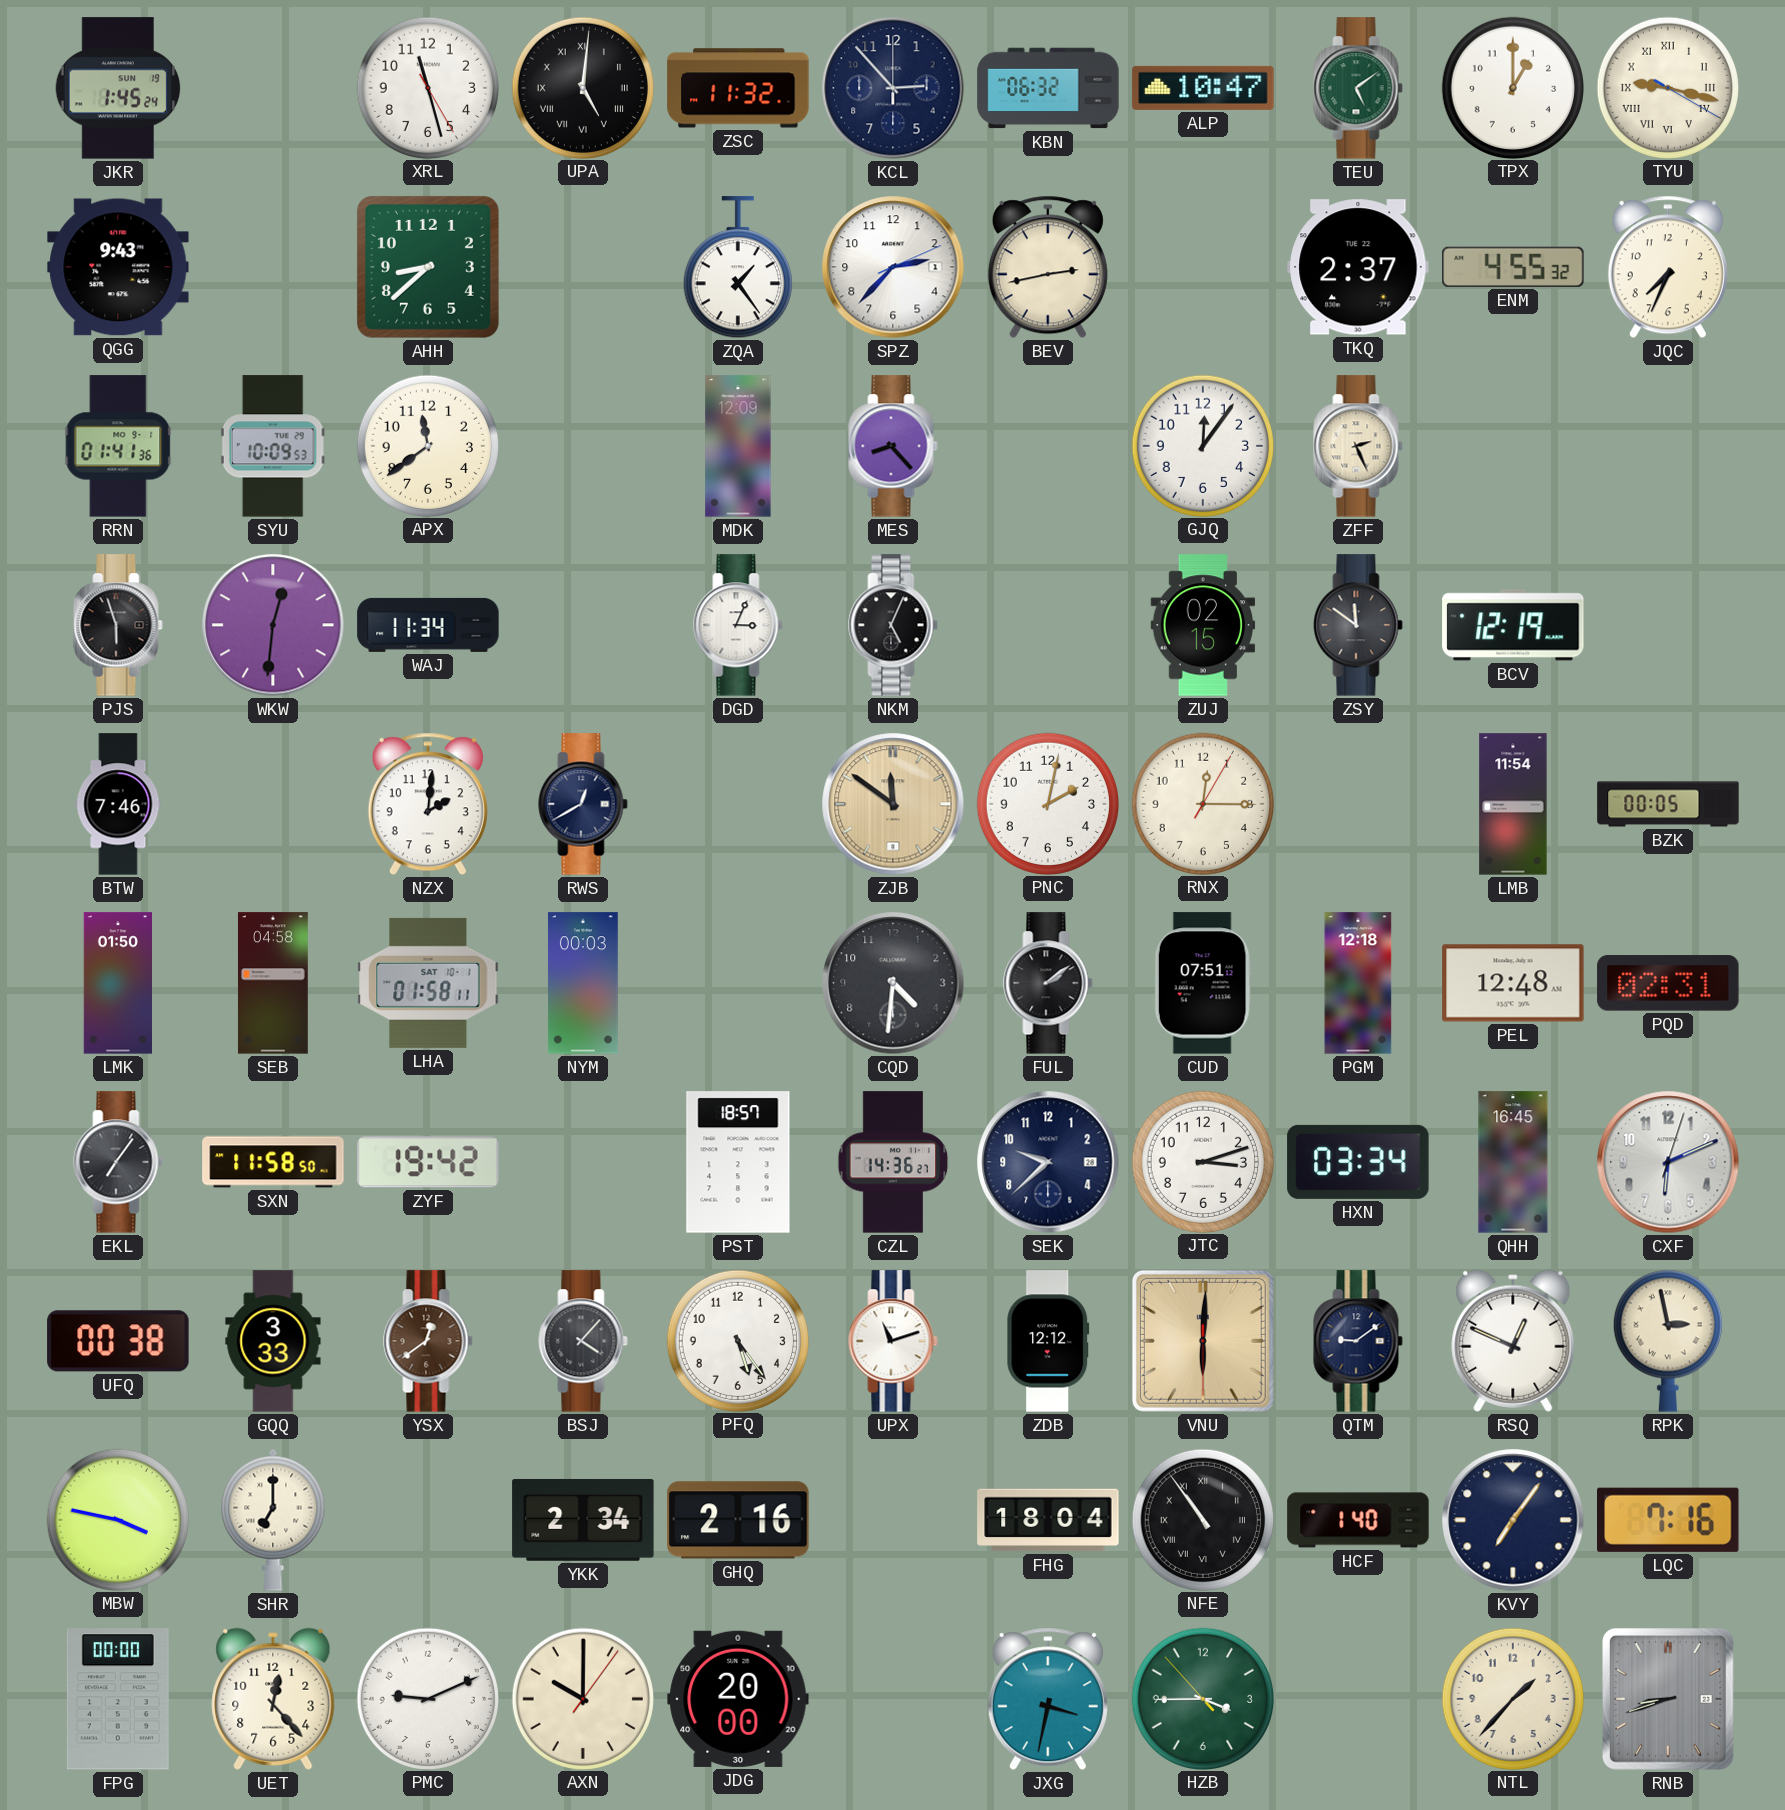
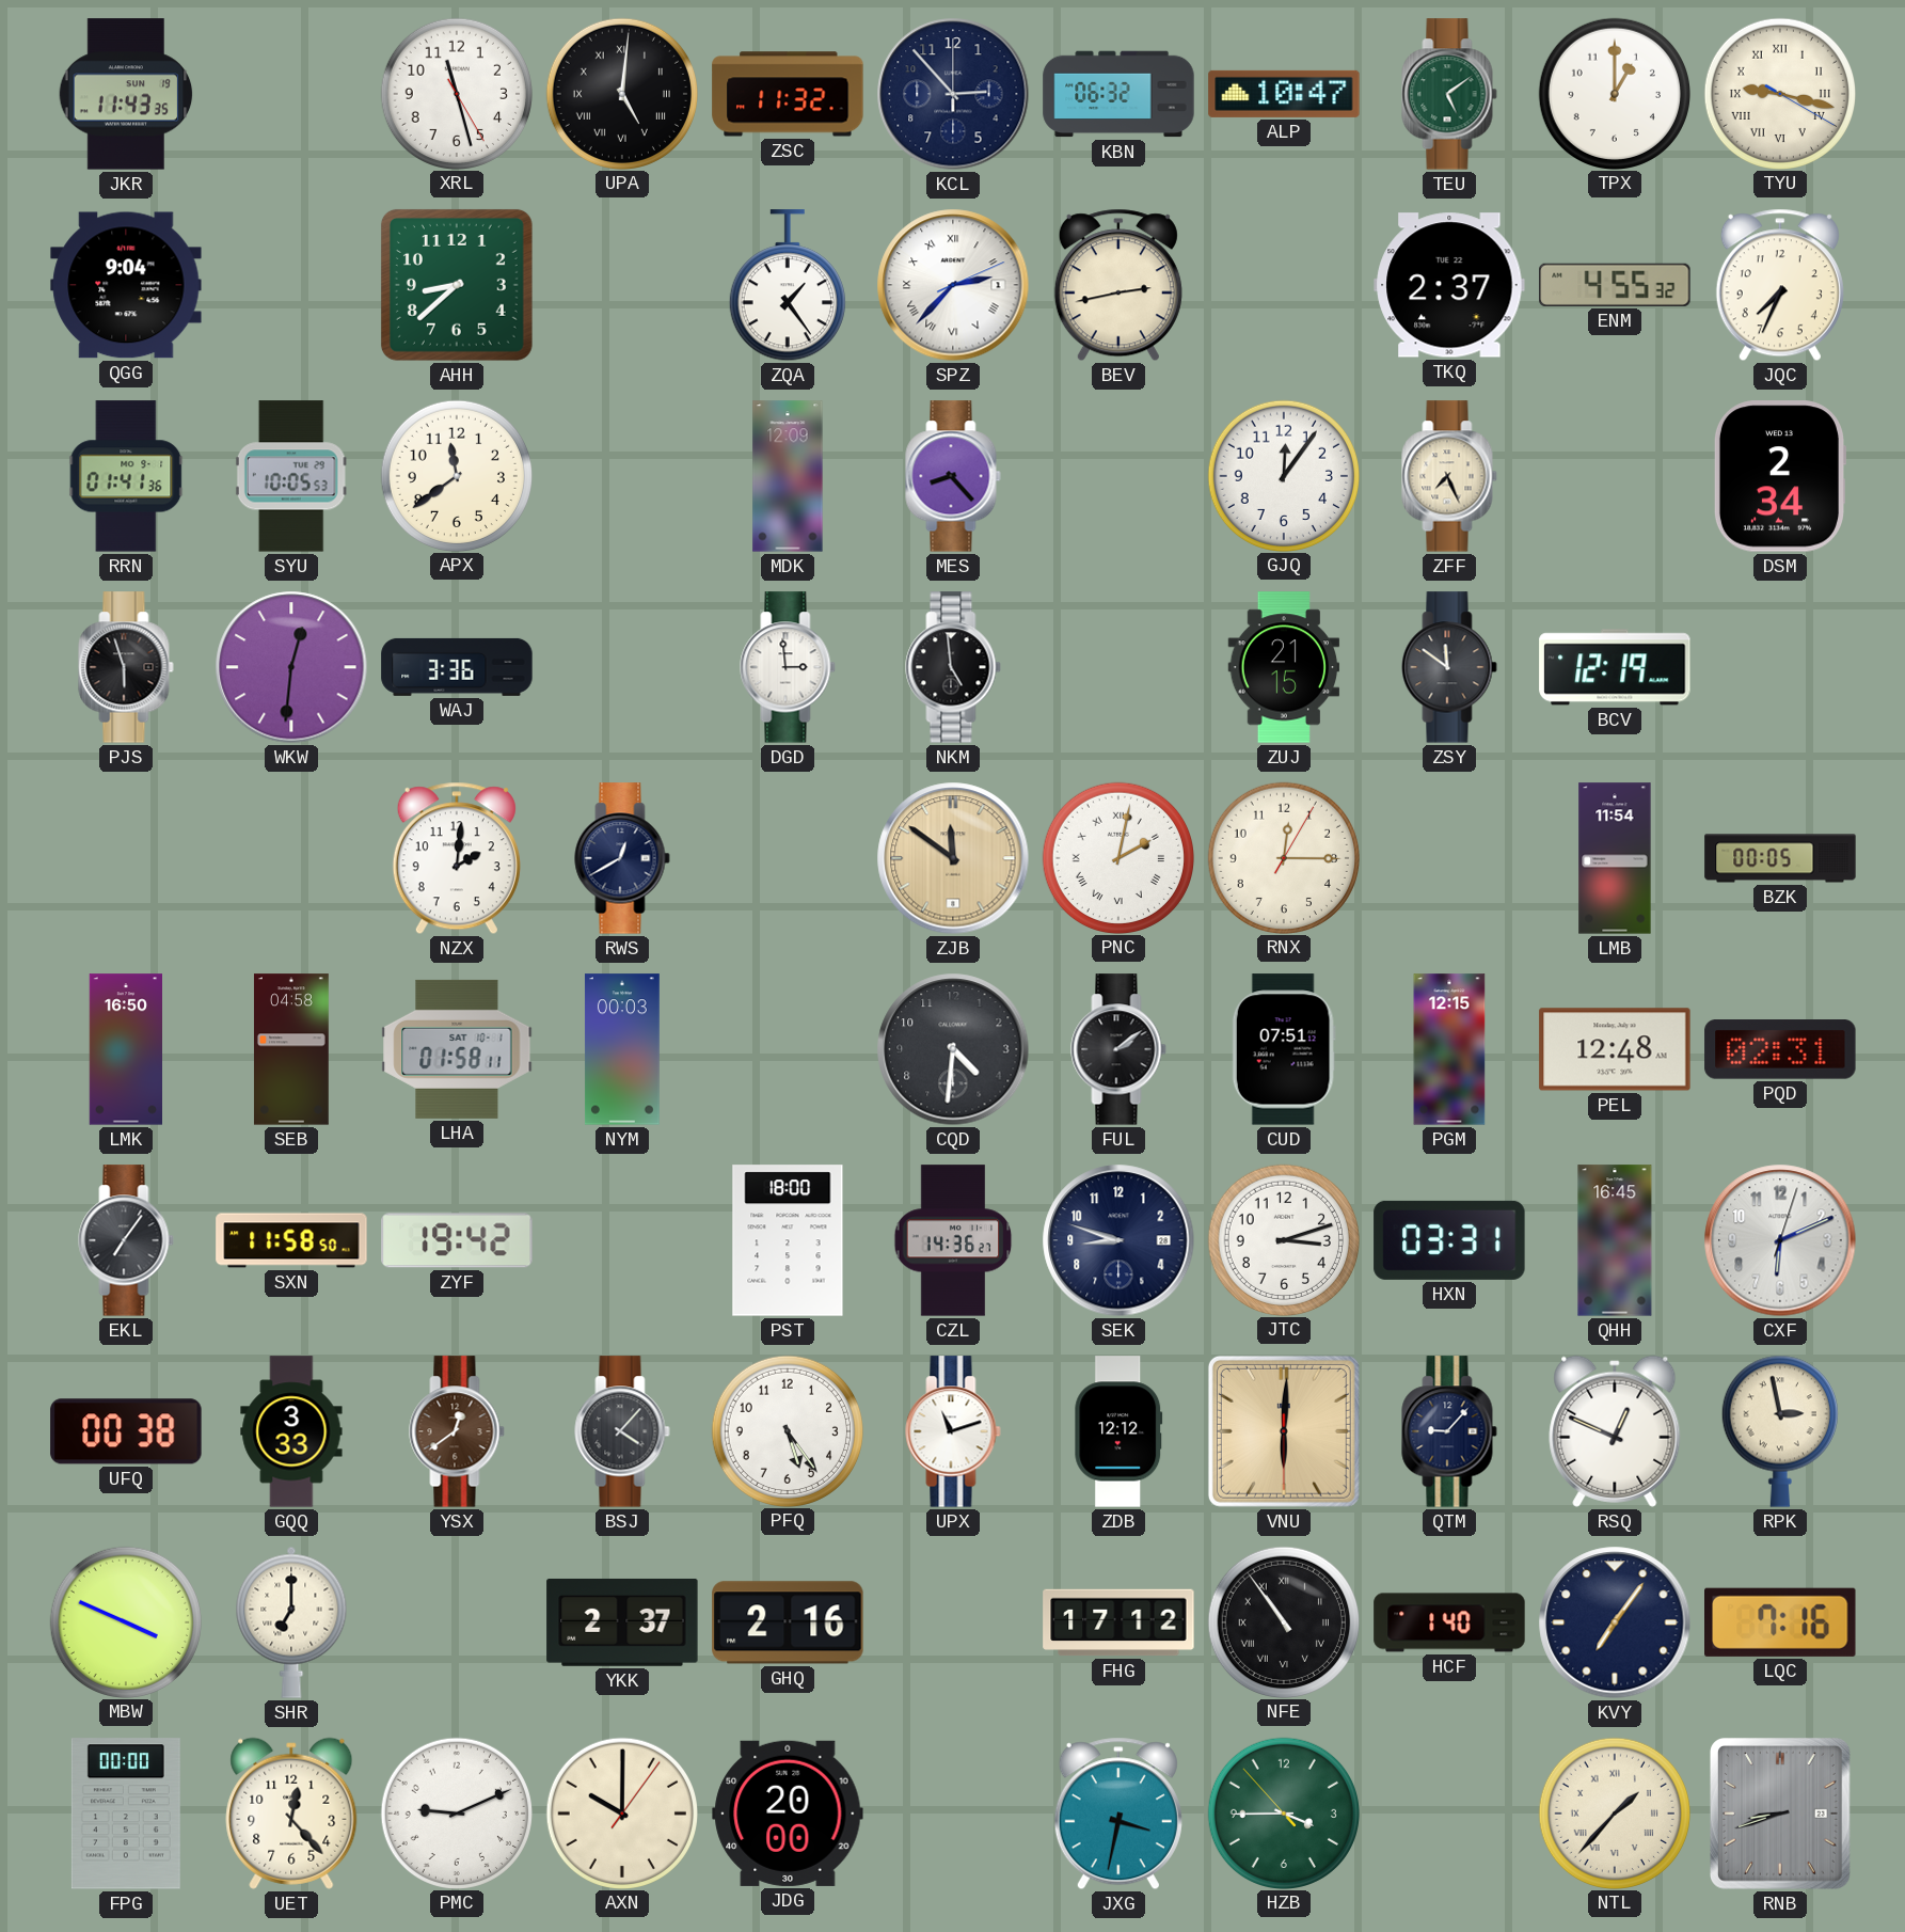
JKR: 1:45 -> 11:43
QGG: 9:43 -> 9:04
SPZ numerals: Arabic -> Roman
SYU: 10:09 -> 10:05
ZFF: 2:26 -> 7:26
DSM: none -> 2:34
WAJ: 11:34 -> 3:36
DGD: 3:04 -> 2:59
NKM: 5:04 -> 4:59
ZUJ: 02:15 -> 21:15
BTW: 7:46 -> none
PNC numerals: Arabic -> Roman
LMK: 01:50 -> 16:50
PGM: 12:18 -> 12:15
PST: 18:57 -> 18:00
SEK: 9:38 -> 8:48
HXN: 03:34 -> 03:31
QTM: 9:09 -> 9:07
MBW: 3:47 -> 3:49
YKK: 2:34 -> 2:37
FHG: 18:04 -> 17:12
NTL numerals: Arabic -> Roman
